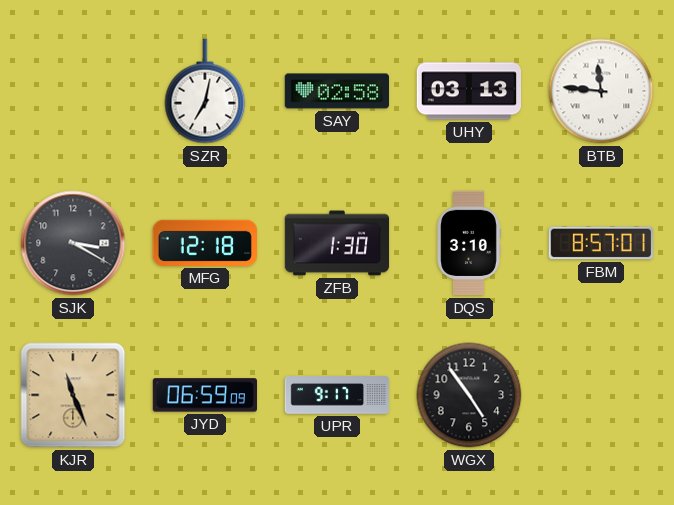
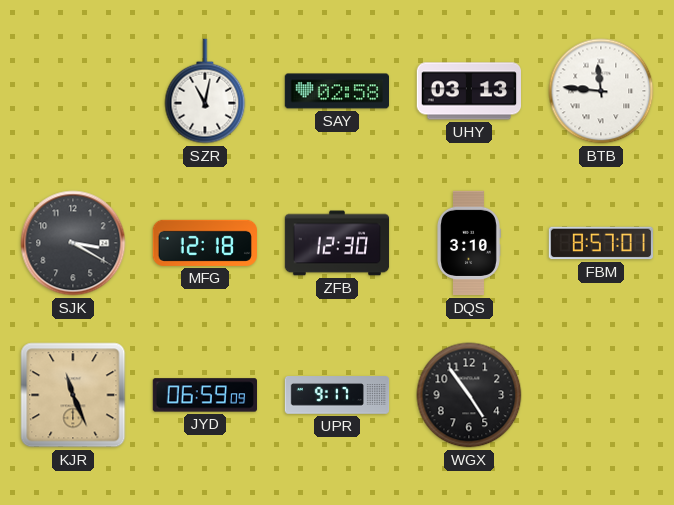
SZR: 7:02 -> 11:02
ZFB: 1:30 -> 12:30
